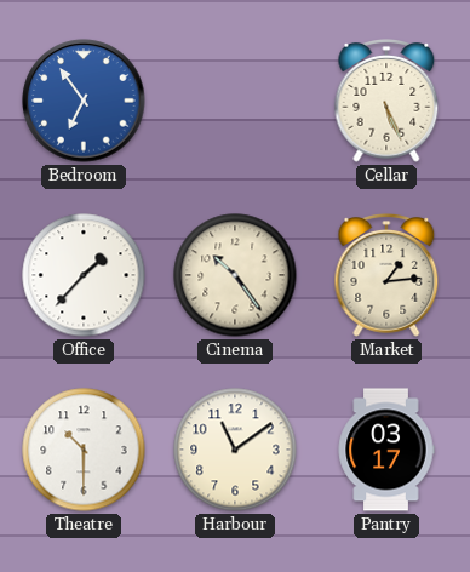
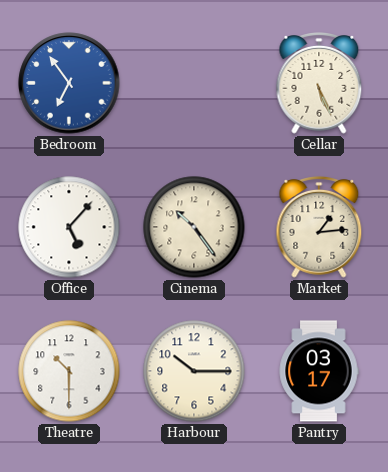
Office: 1:37 -> 5:07
Harbour: 11:09 -> 10:15
